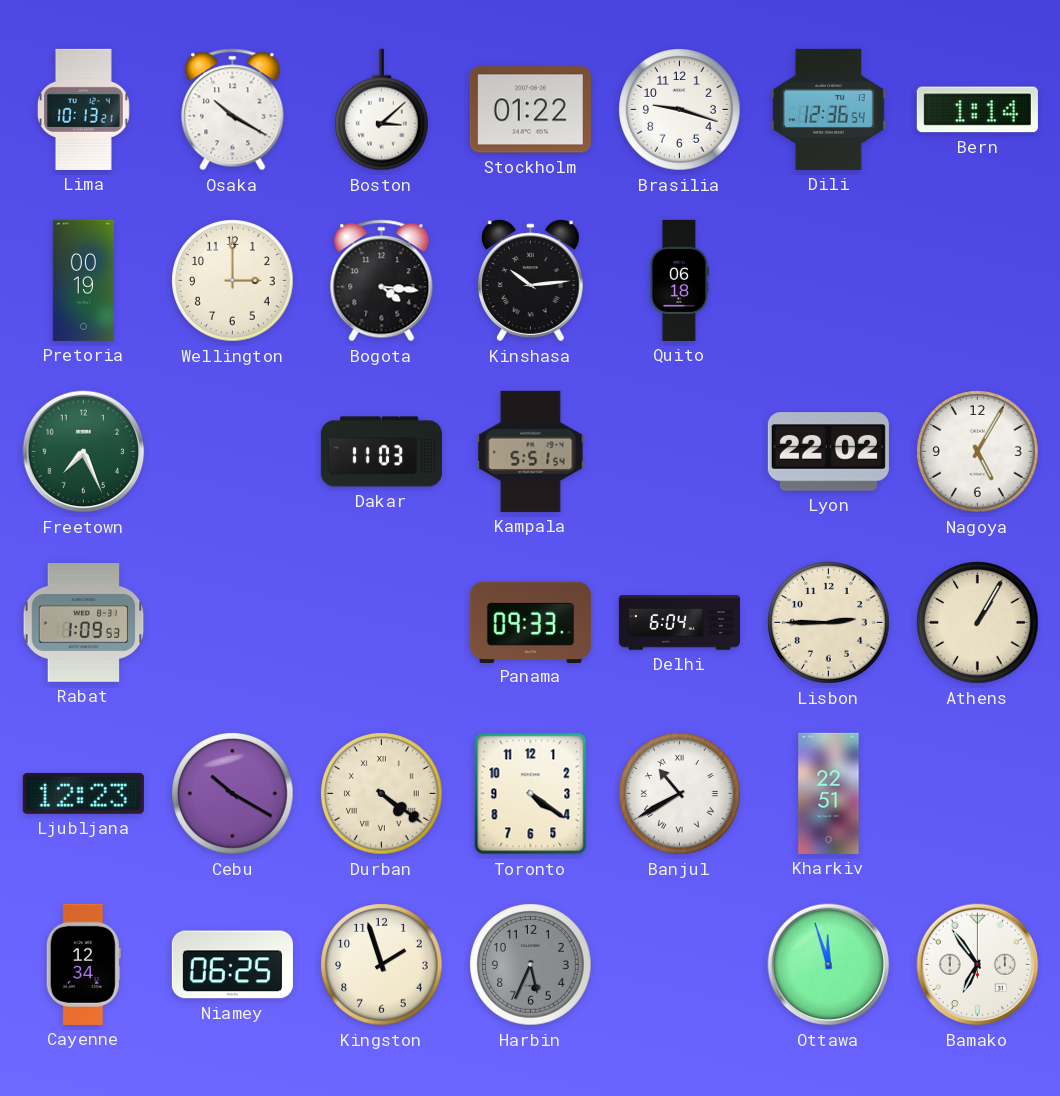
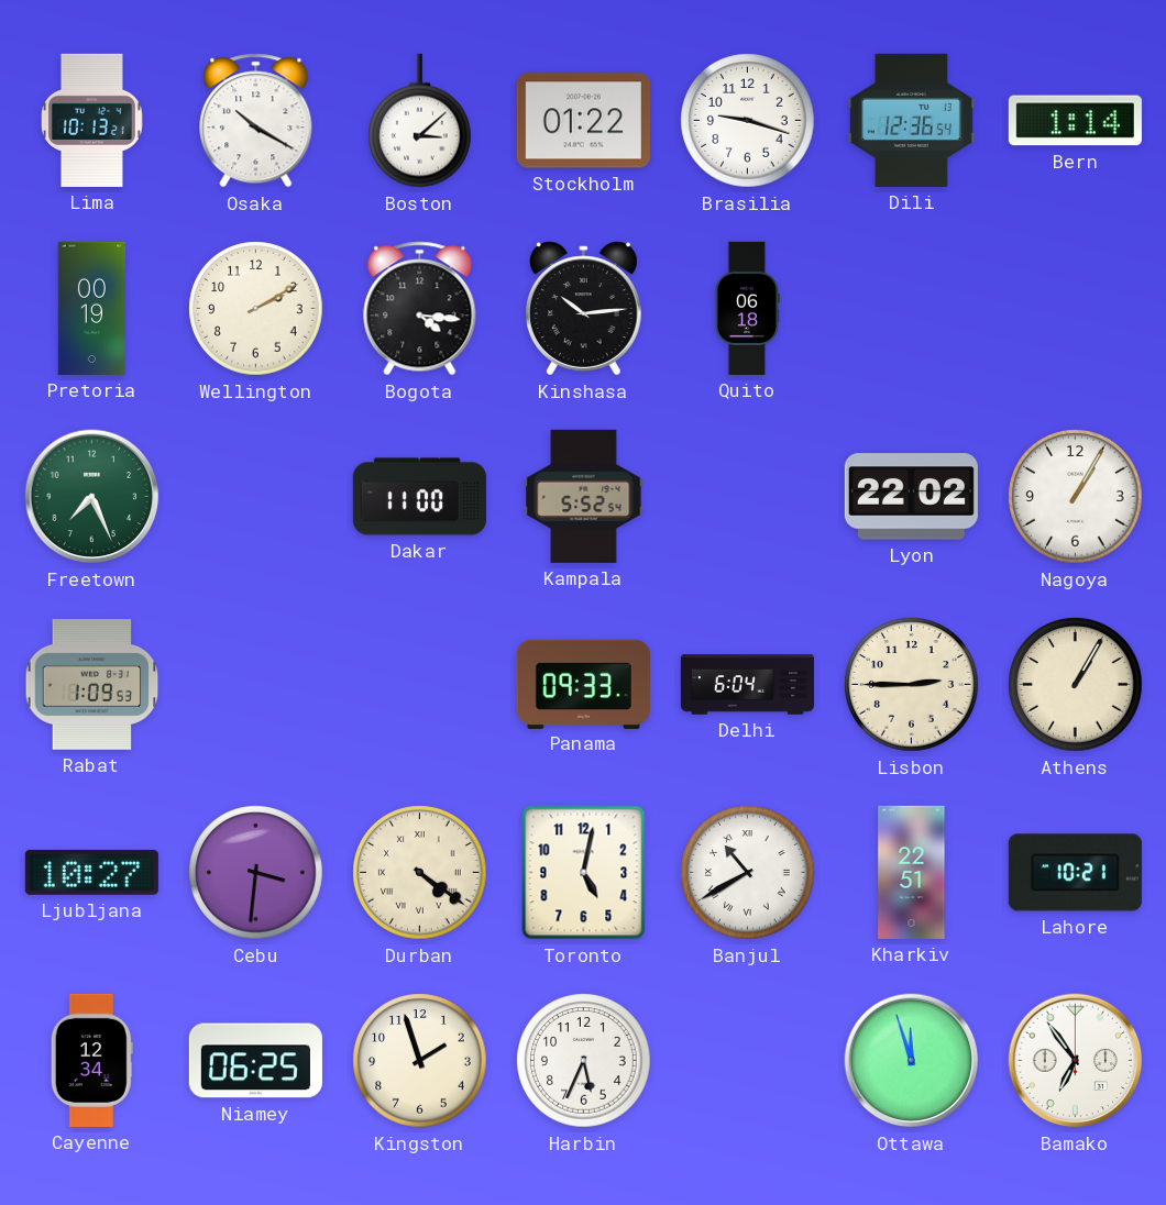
Wellington: 3:00 -> 2:10
Dakar: 11:03 -> 11:00
Kampala: 5:51 -> 5:52
Nagoya: 5:05 -> 1:05
Ljubljana: 12:23 -> 10:27
Cebu: 10:20 -> 3:31
Toronto: 4:21 -> 5:02
Lahore: none -> 10:21
Harbin dial: grey -> white
